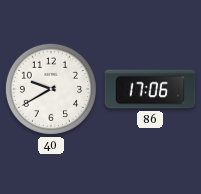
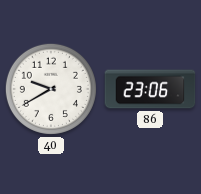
86: 17:06 -> 23:06
